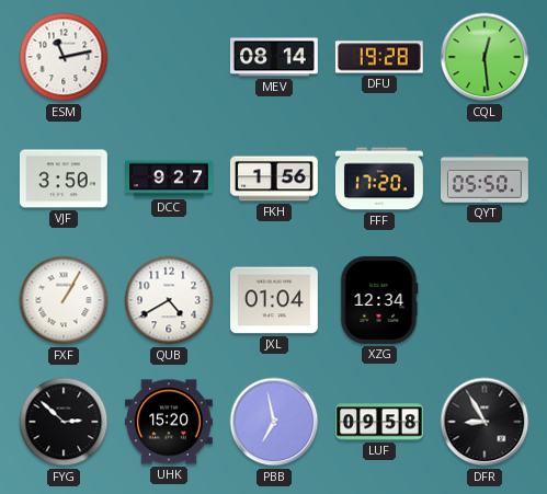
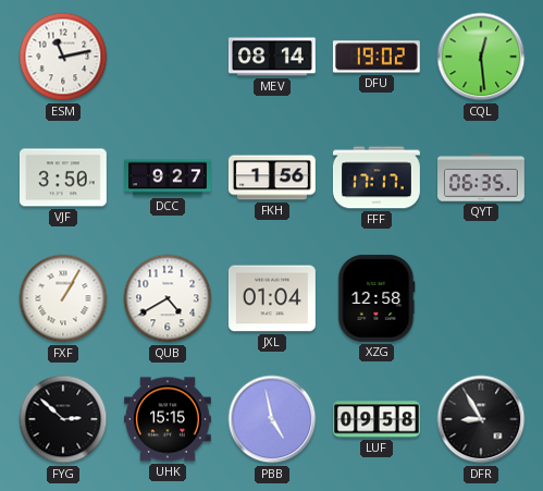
DFU: 19:28 -> 19:02
FFF: 17:20 -> 17:17
QYT: 05:50 -> 06:35
XZG: 12:34 -> 12:58
UHK: 15:20 -> 15:15
PBB: 6:58 -> 4:58
